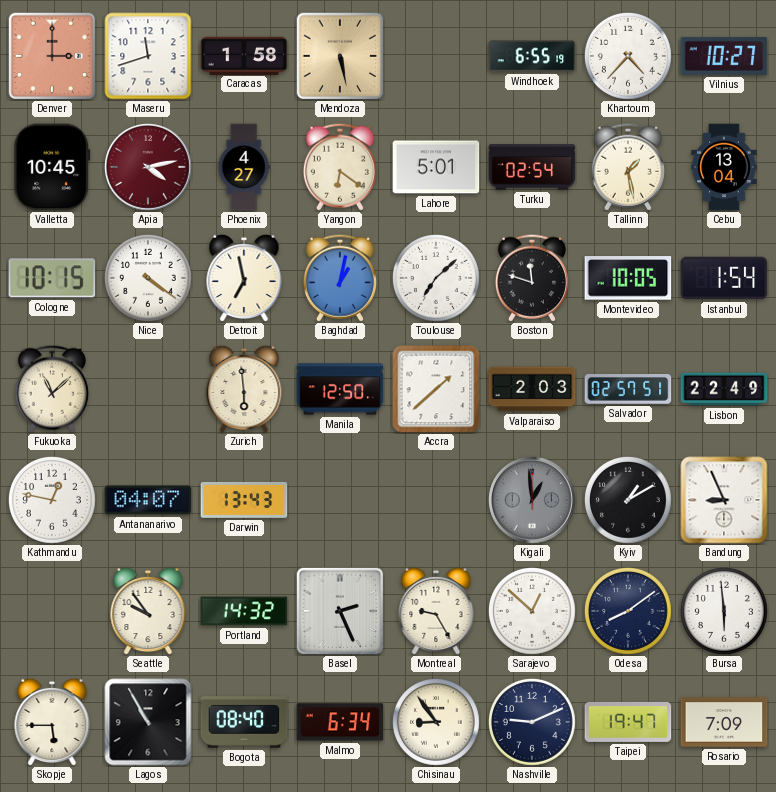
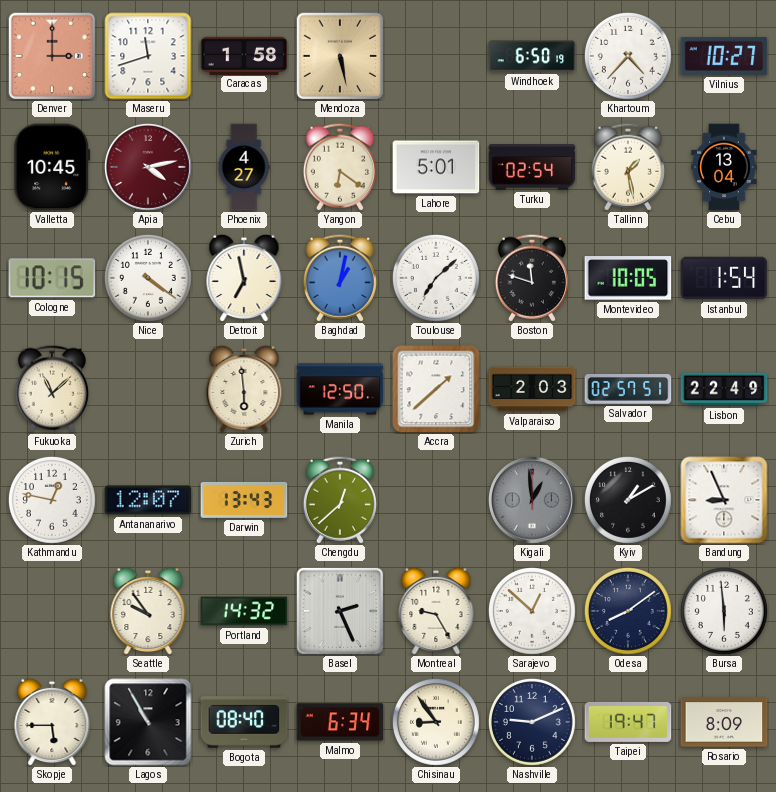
Windhoek: 6:55 -> 6:50
Antananarivo: 04:07 -> 12:07
Chengdu: none -> 12:38
Rosario: 7:09 -> 8:09
